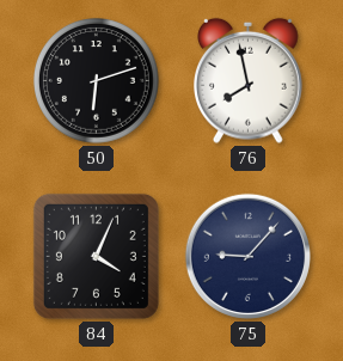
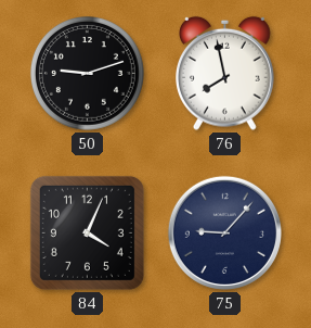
50: 6:12 -> 9:12
